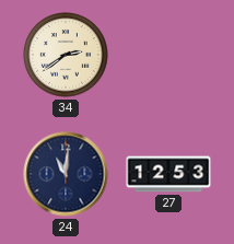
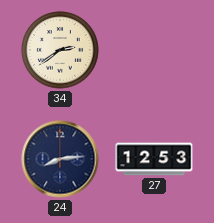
24: 11:01 -> 8:14
